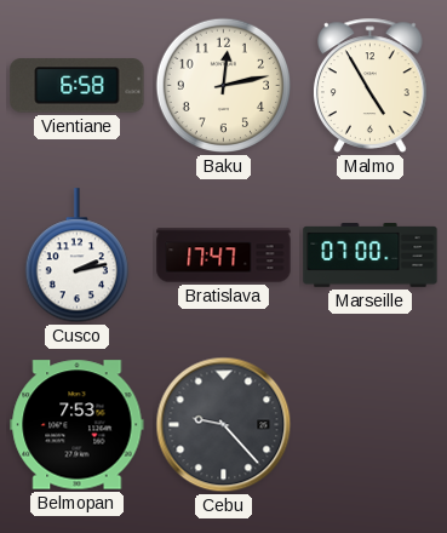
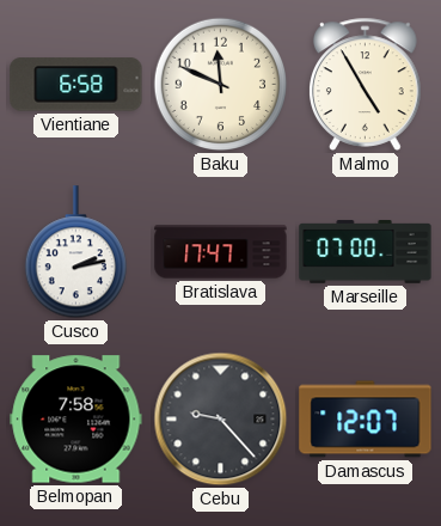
Baku: 12:13 -> 11:49
Belmopan: 7:53 -> 7:58
Damascus: none -> 12:07
